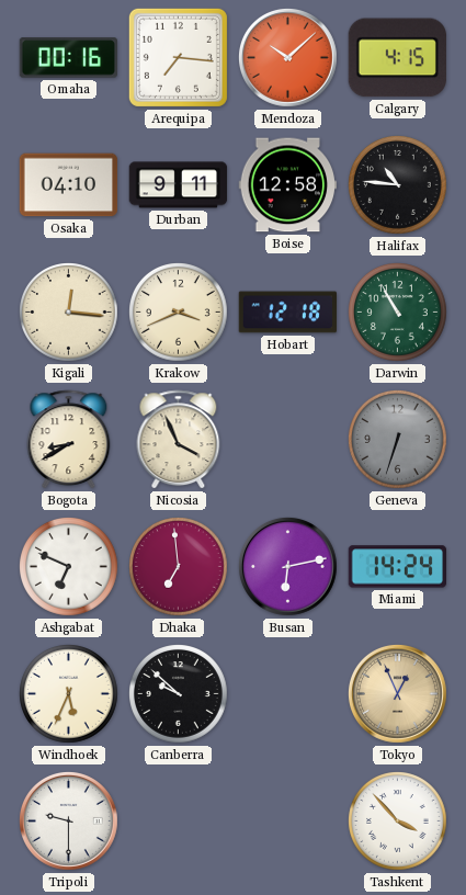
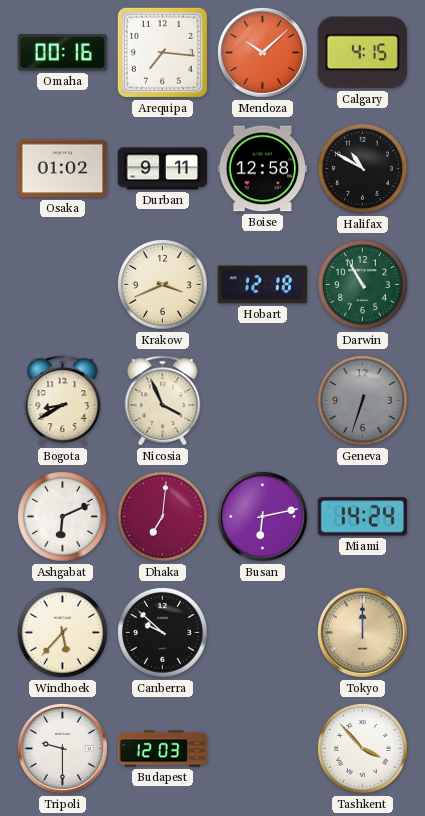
Osaka: 04:10 -> 01:02
Halifax: 10:46 -> 10:50
Kigali: 12:16 -> none
Ashgabat: 6:49 -> 6:11
Dhaka: 6:59 -> 7:01
Windhoek: 5:34 -> 5:37
Tokyo: 12:56 -> 12:00
Budapest: none -> 12:03
